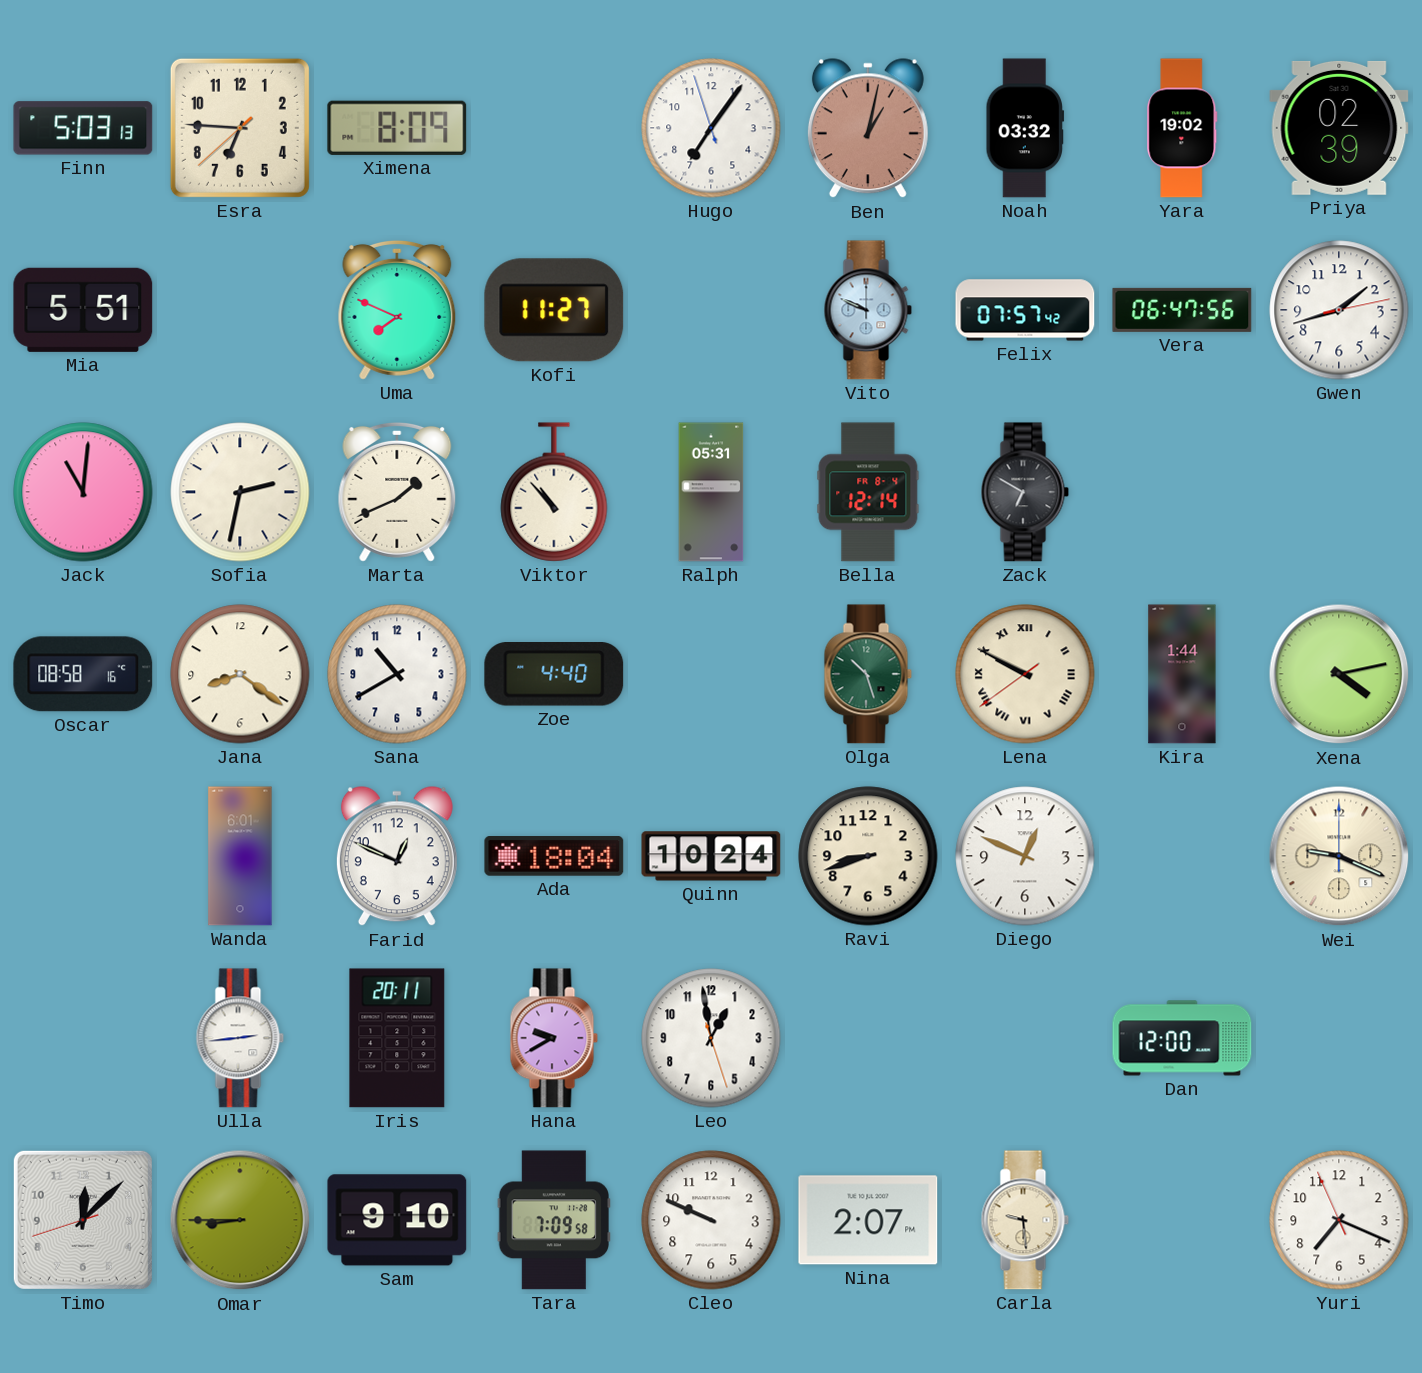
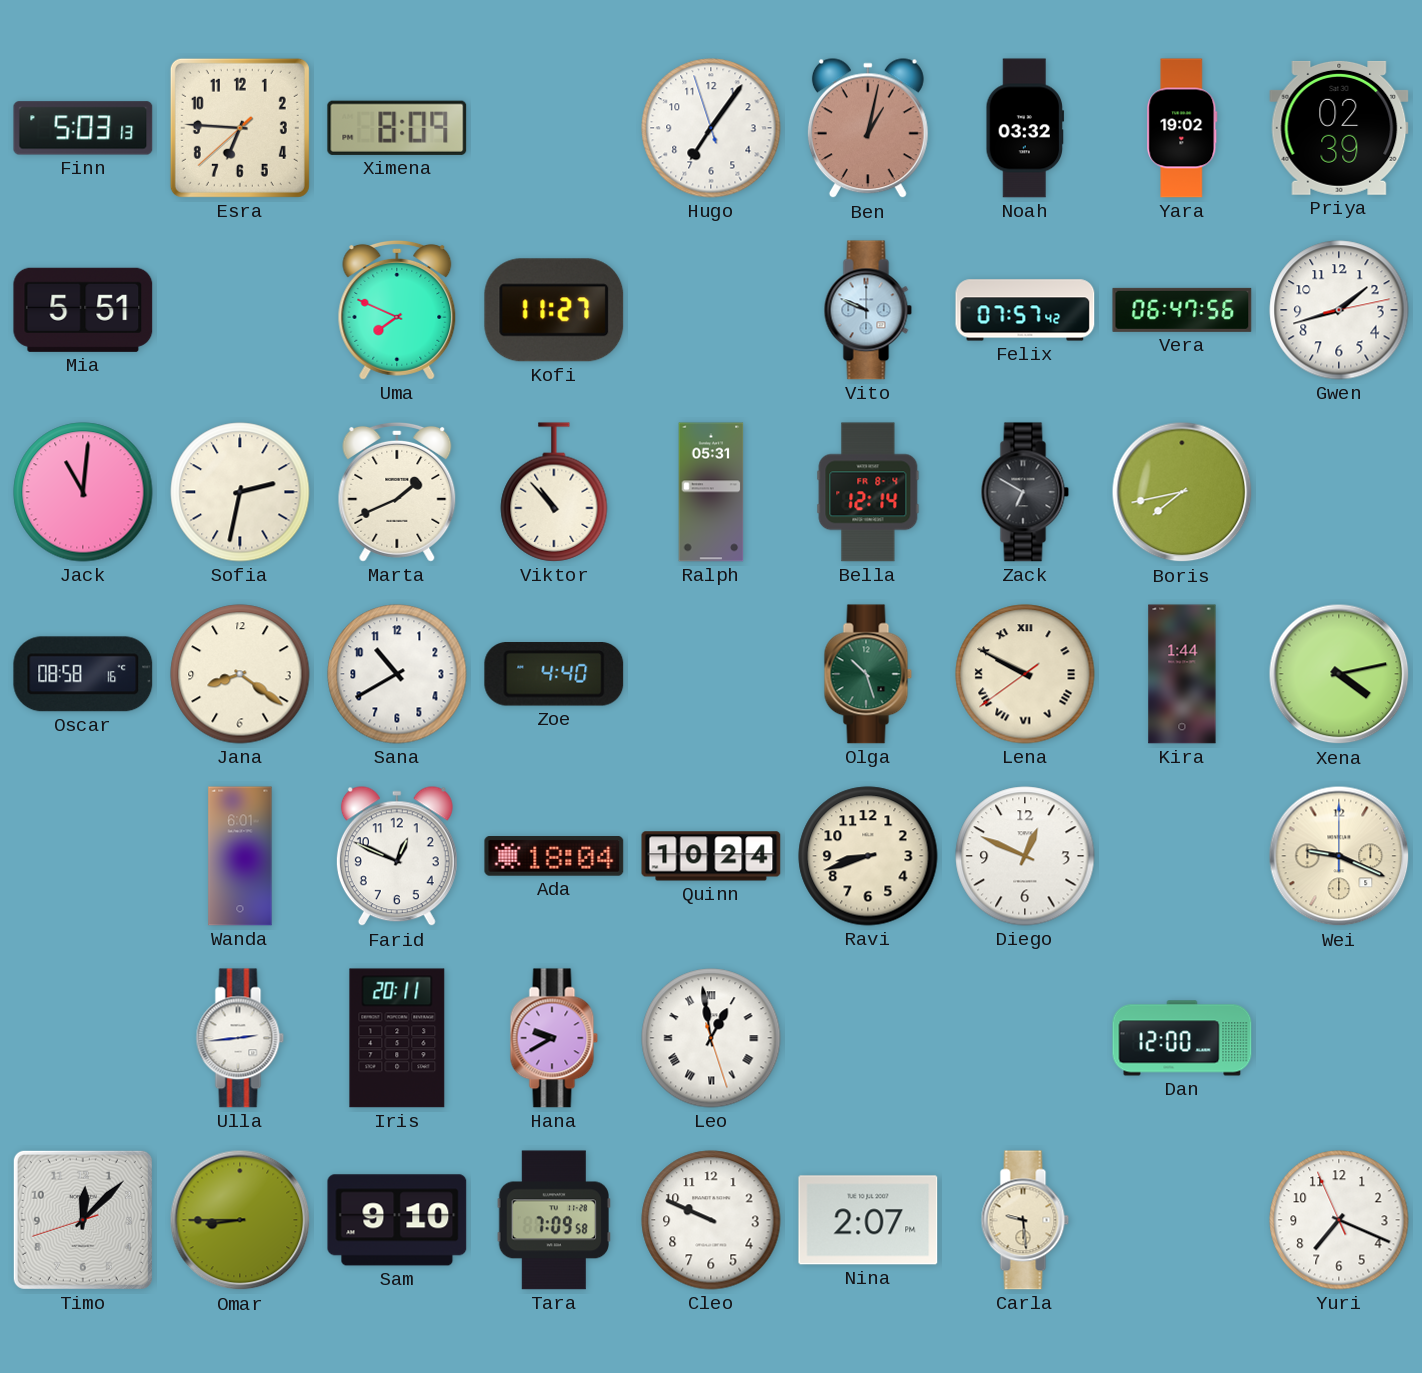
Boris: none -> 7:43
Leo numerals: Arabic -> Roman
